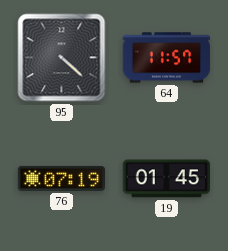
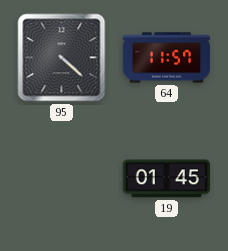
76: 07:19 -> none
